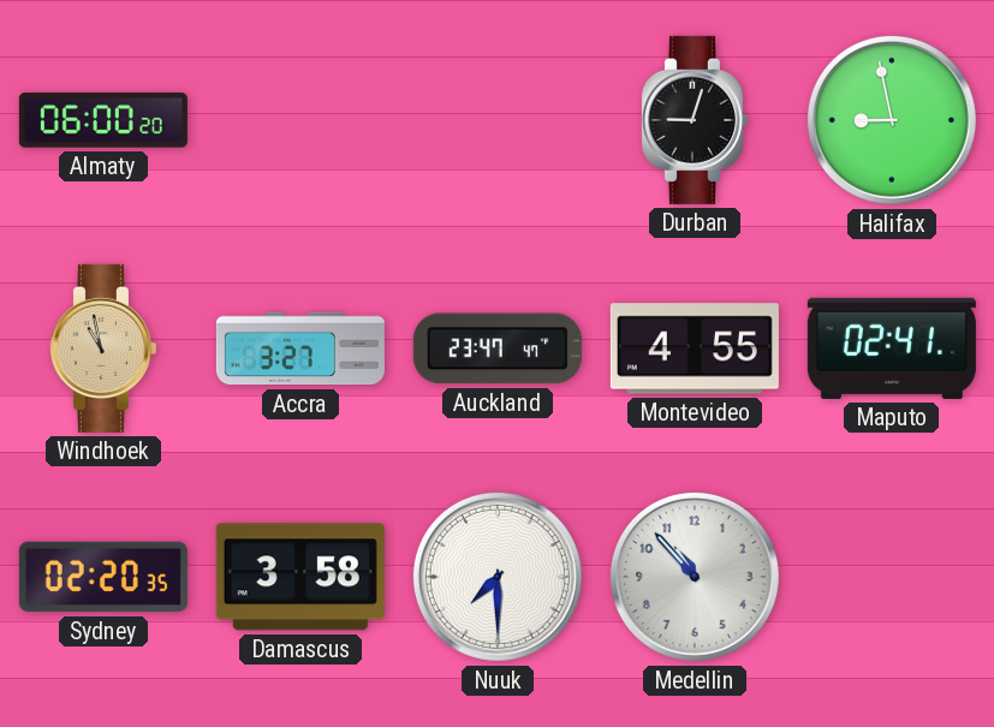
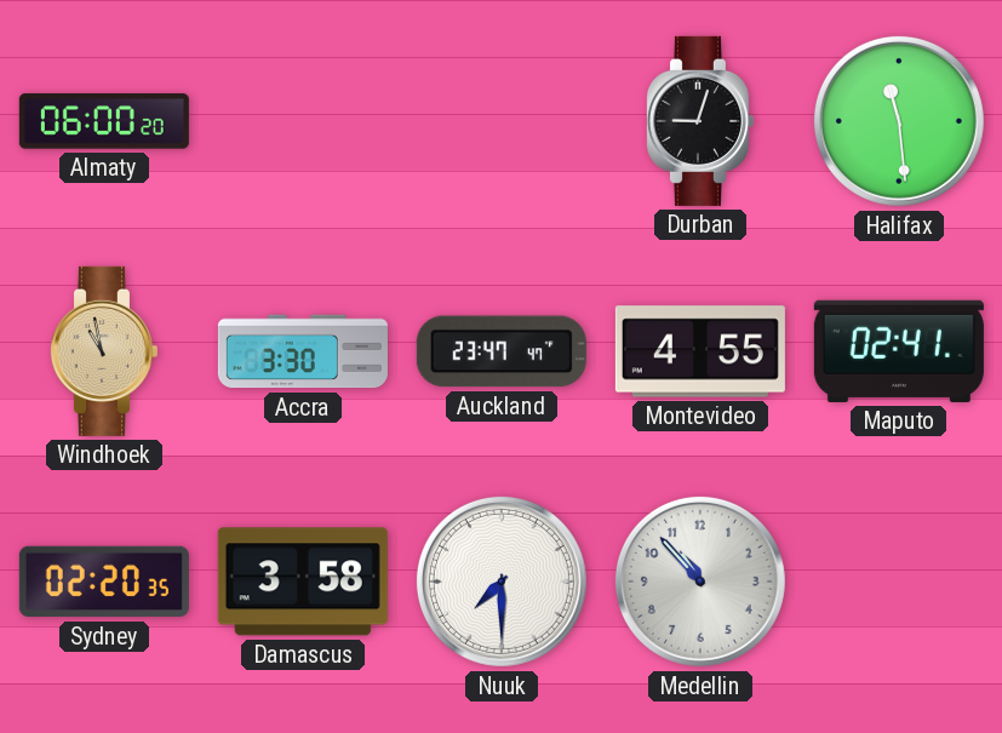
Halifax: 8:58 -> 11:29
Accra: 3:27 -> 3:30
